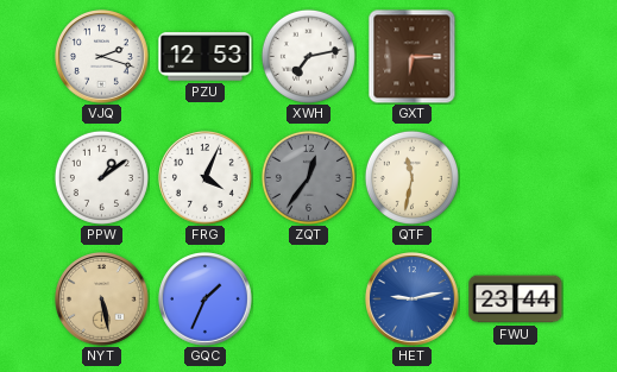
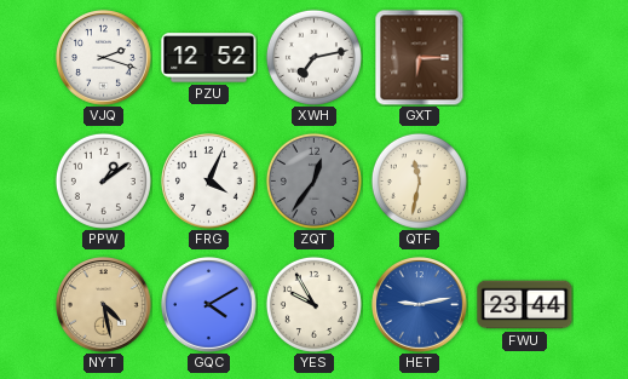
PZU: 12:53 -> 12:52
NYT: 5:28 -> 4:28
GQC: 1:34 -> 4:10
YES: none -> 9:55
